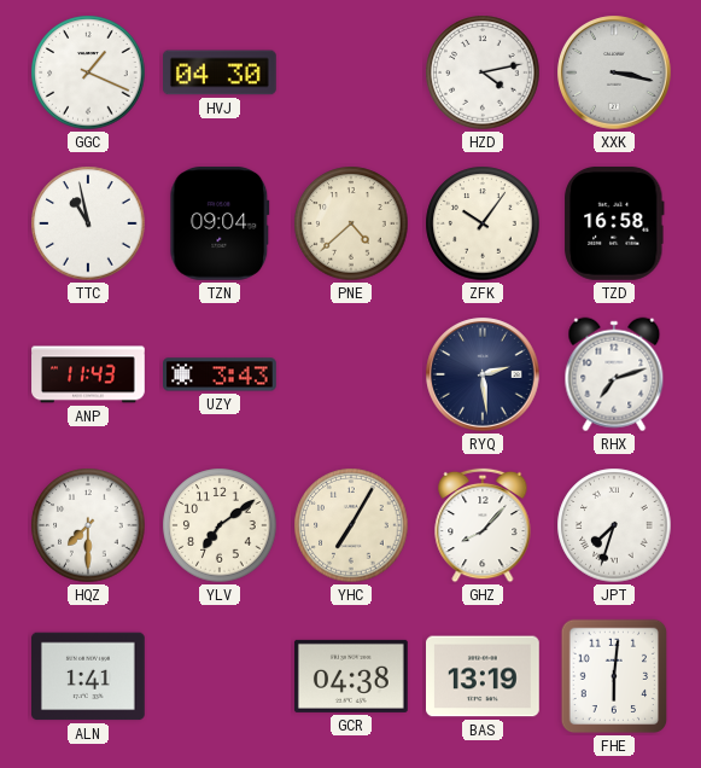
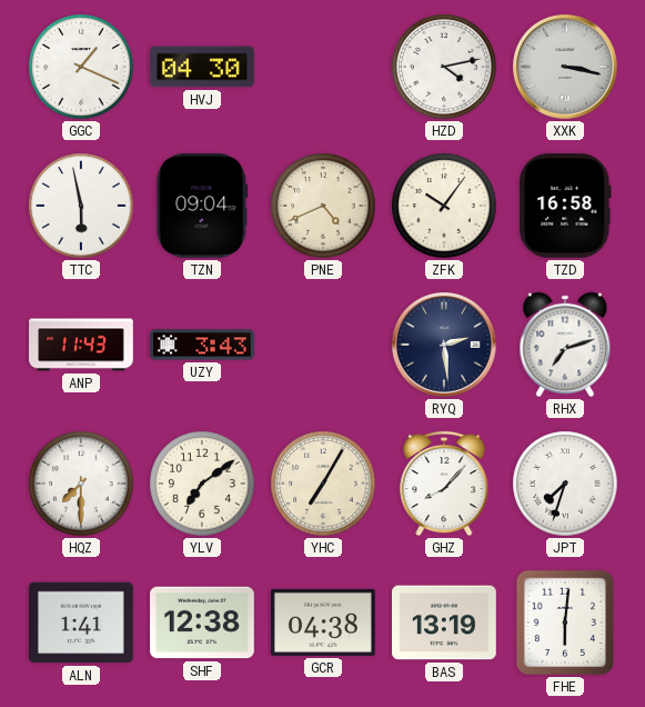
TTC: 10:58 -> 5:58
PNE: 4:38 -> 4:41
SHF: none -> 12:38
